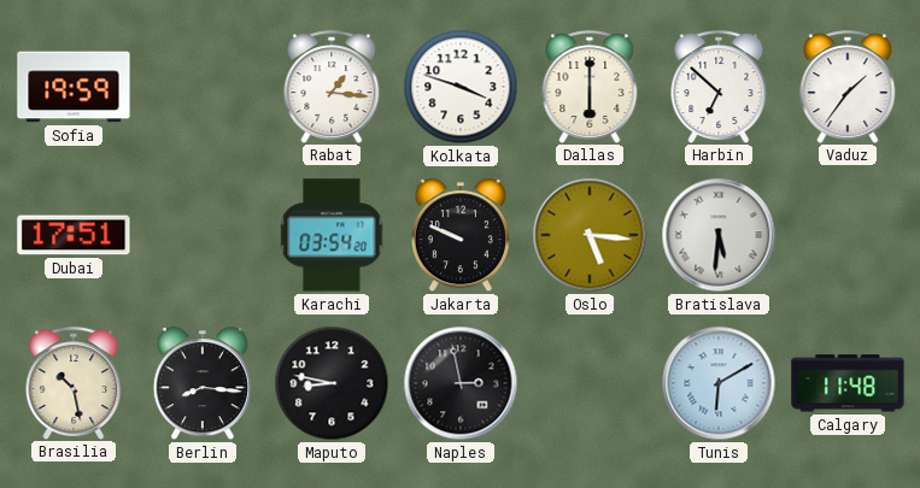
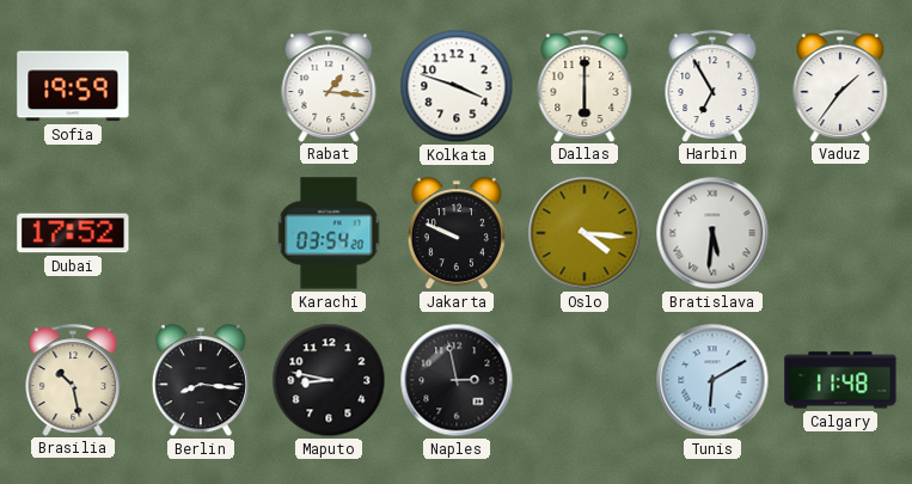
Harbin: 6:52 -> 6:55
Dubai: 17:51 -> 17:52
Oslo: 5:16 -> 4:16
